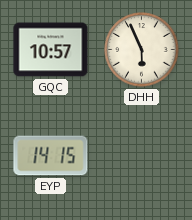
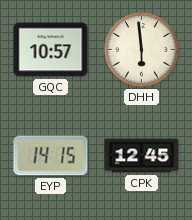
DHH: 5:56 -> 5:59
CPK: none -> 12:45
